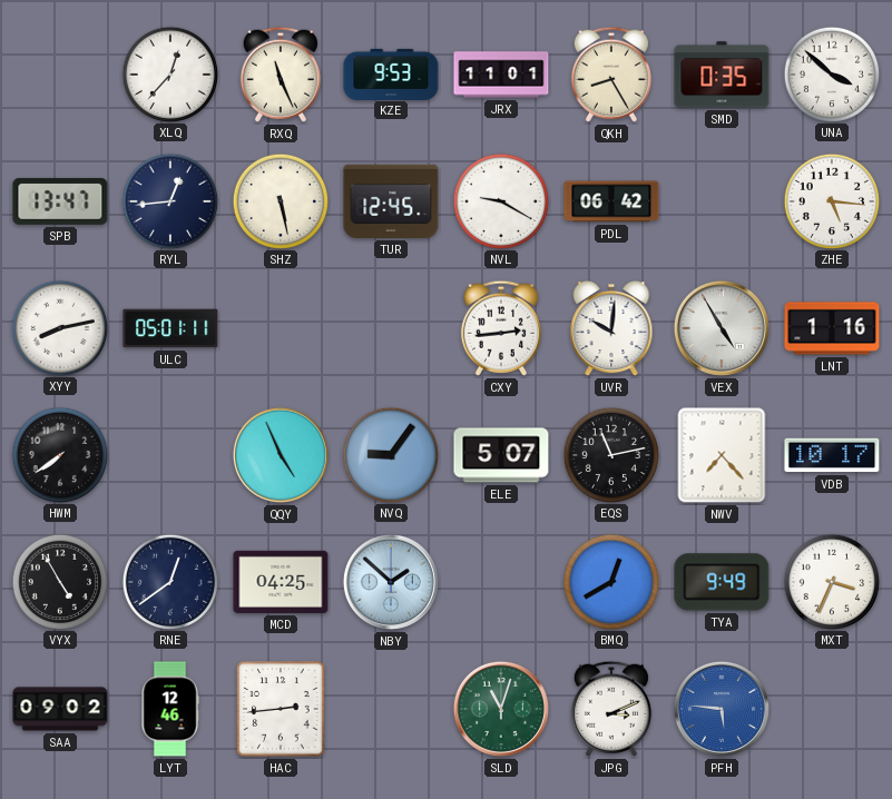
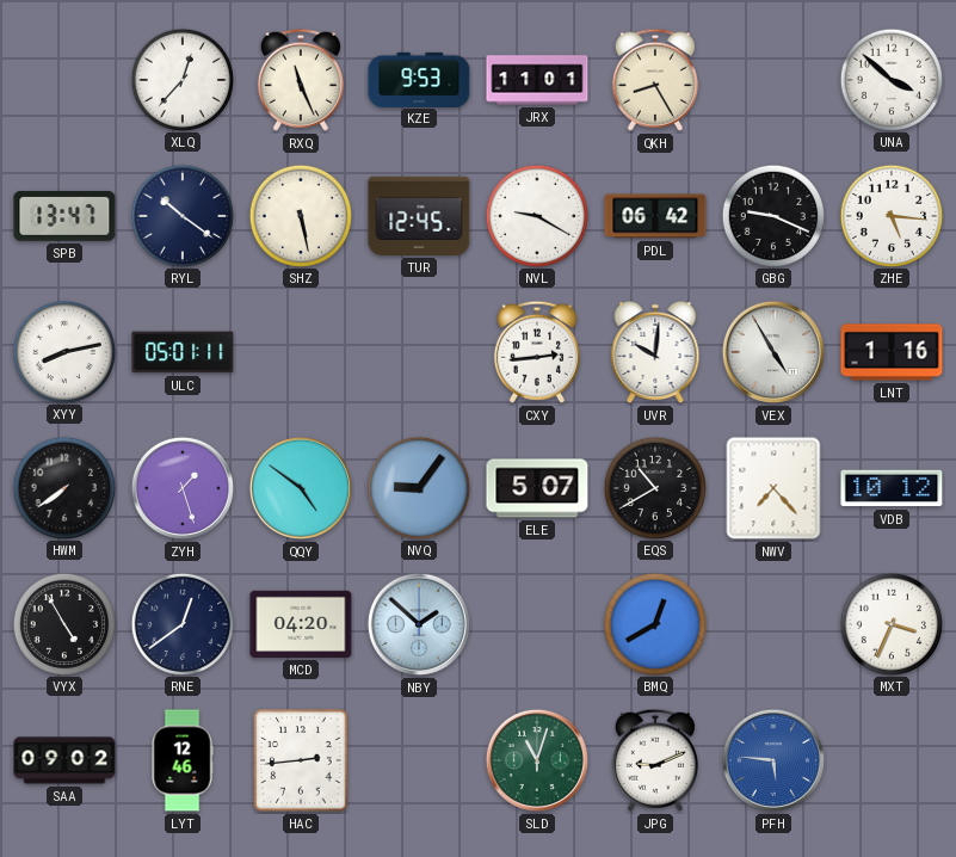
SMD: 0:35 -> none
RYL: 12:44 -> 10:21
GBG: none -> 9:19
ZYH: none -> 1:27
QQY: 4:56 -> 4:51
EQS: 11:13 -> 10:40
VDB: 10:17 -> 10:12
MCD: 04:25 -> 04:20
TYA: 9:49 -> none
JPG: 3:11 -> 9:11
